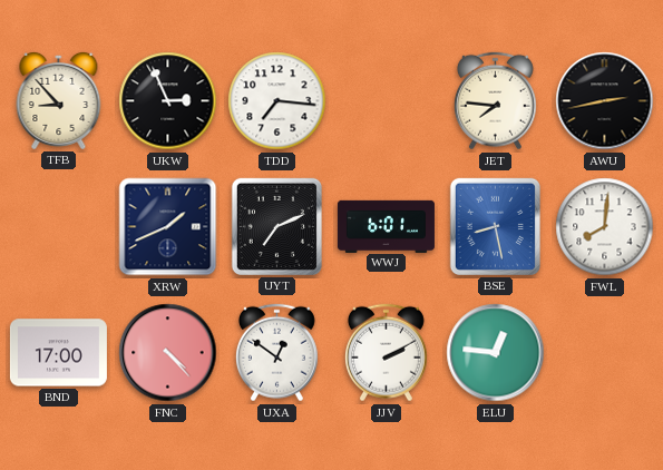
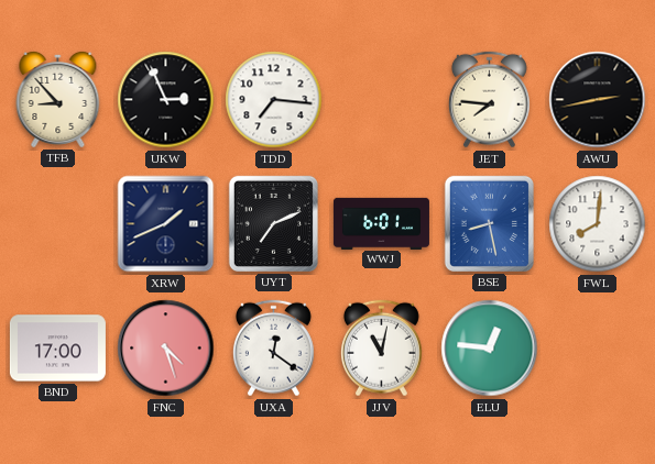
FNC: 4:23 -> 4:27
UXA: 12:51 -> 12:21
JJV: 2:10 -> 11:02
